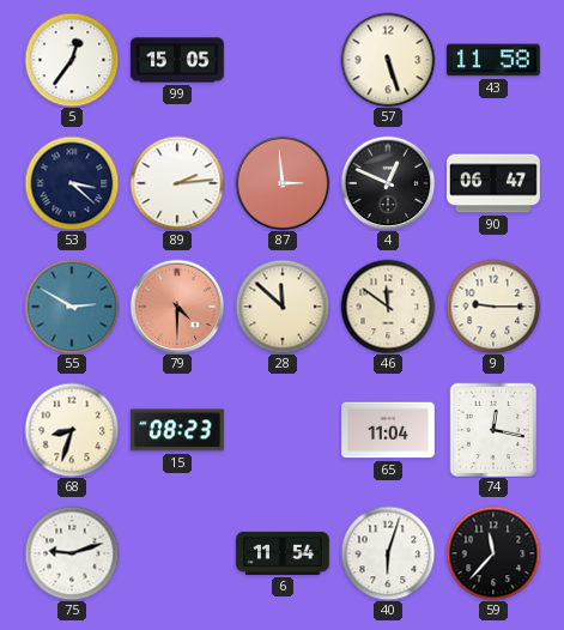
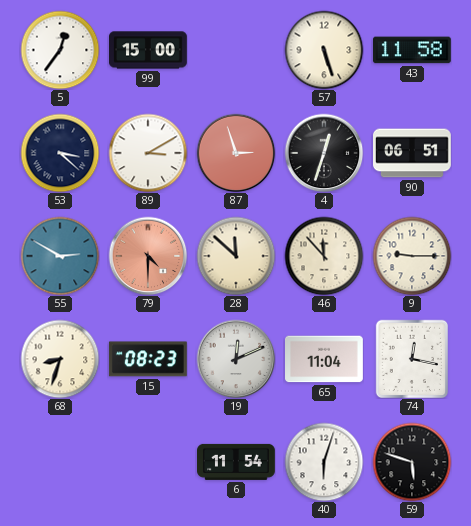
99: 15:05 -> 15:00
89: 2:14 -> 3:10
87: 2:59 -> 2:57
4: 12:49 -> 12:33
90: 06:47 -> 06:51
46: 11:51 -> 11:53
19: none -> 12:11
75: 9:12 -> none
59: 11:37 -> 5:48
